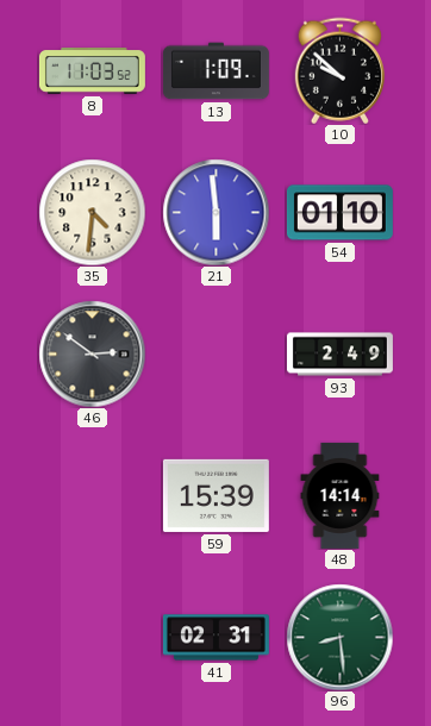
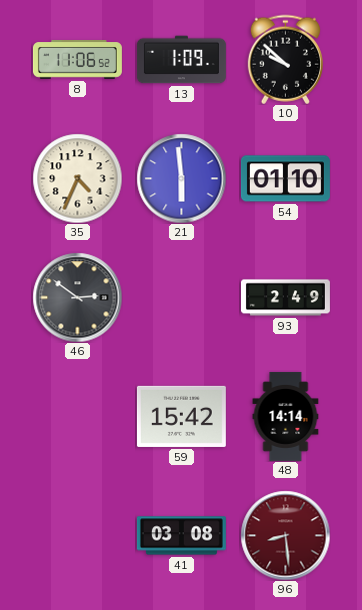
8: 11:03 -> 11:06
35: 4:31 -> 4:34
59: 15:39 -> 15:42
41: 02:31 -> 03:08
96 dial: green -> burgundy
